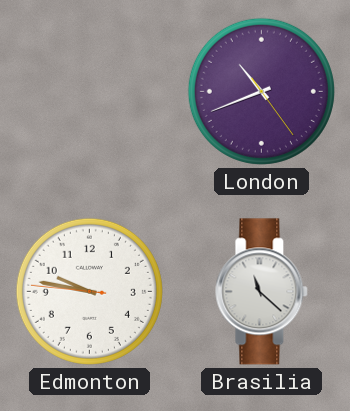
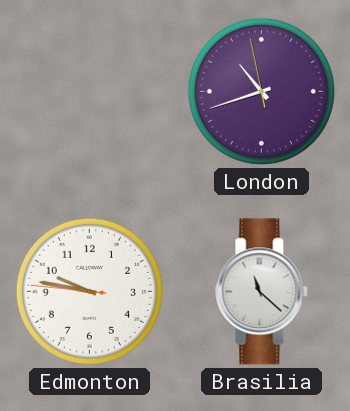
London: 10:41:24 -> 10:41:58
